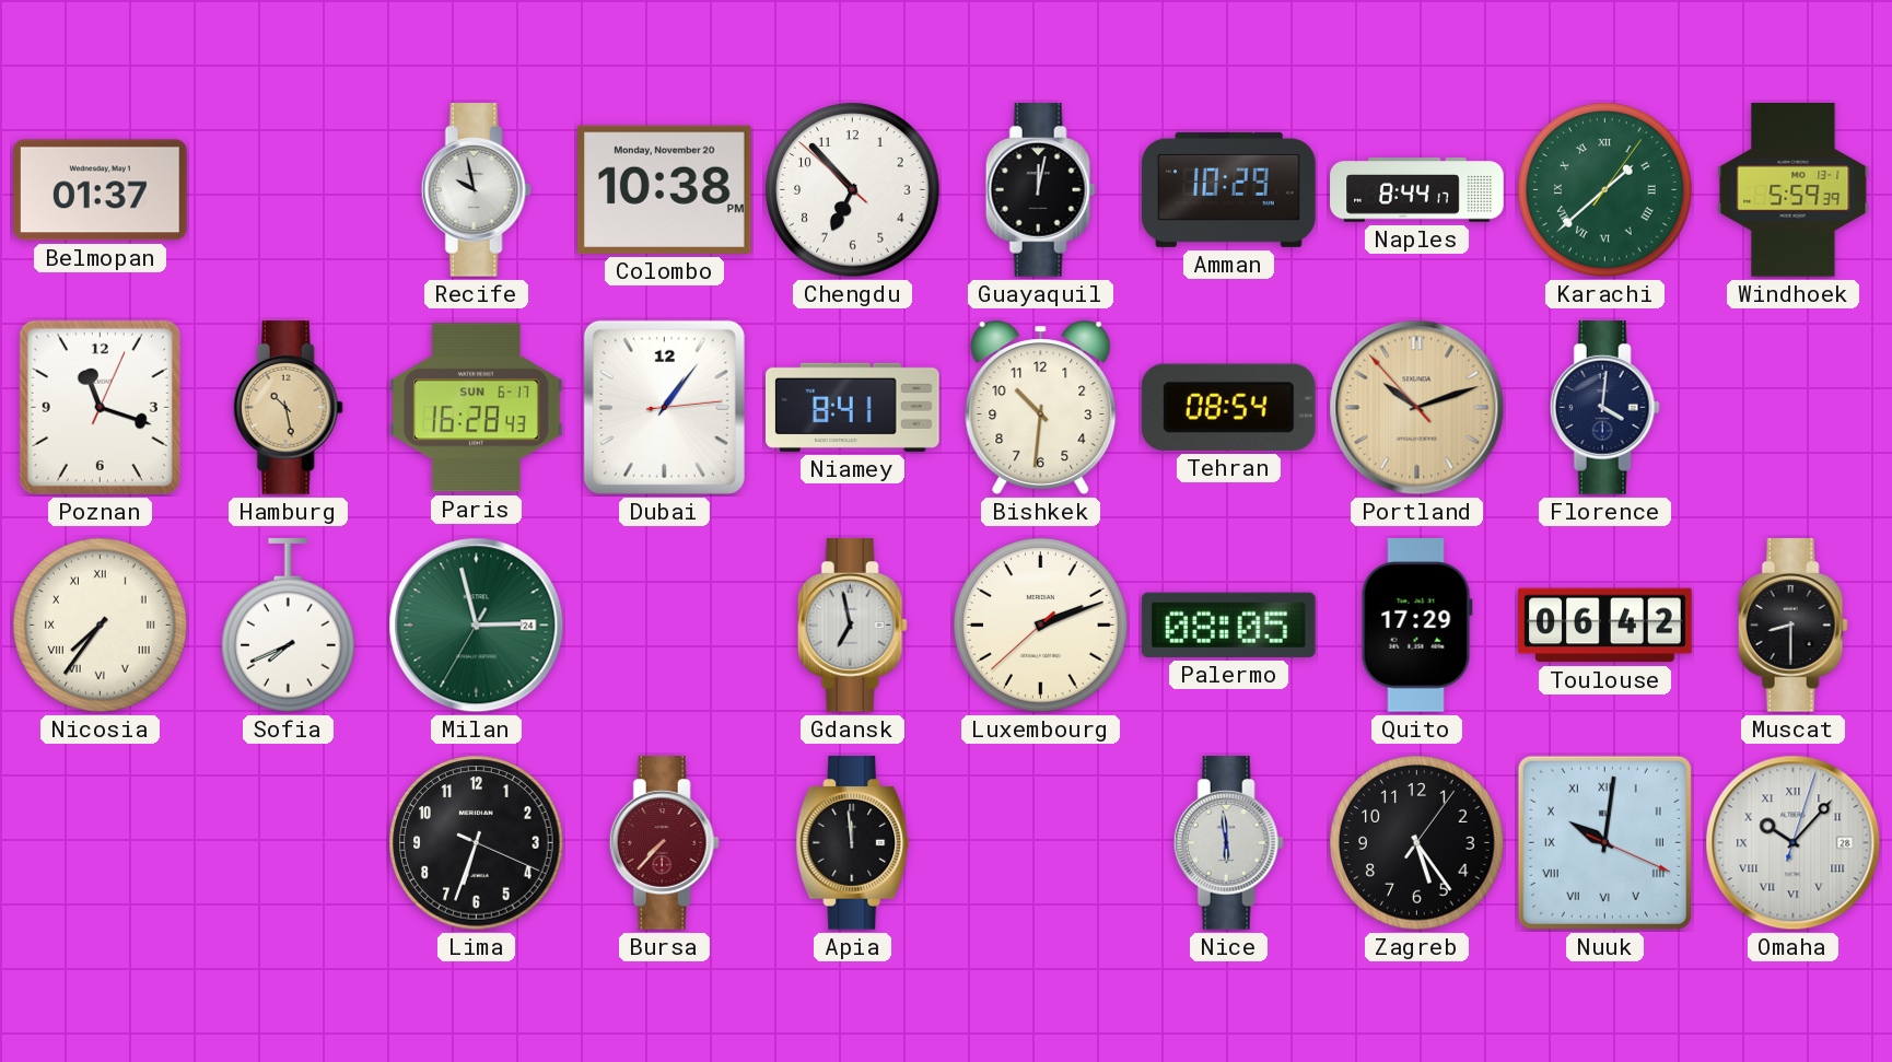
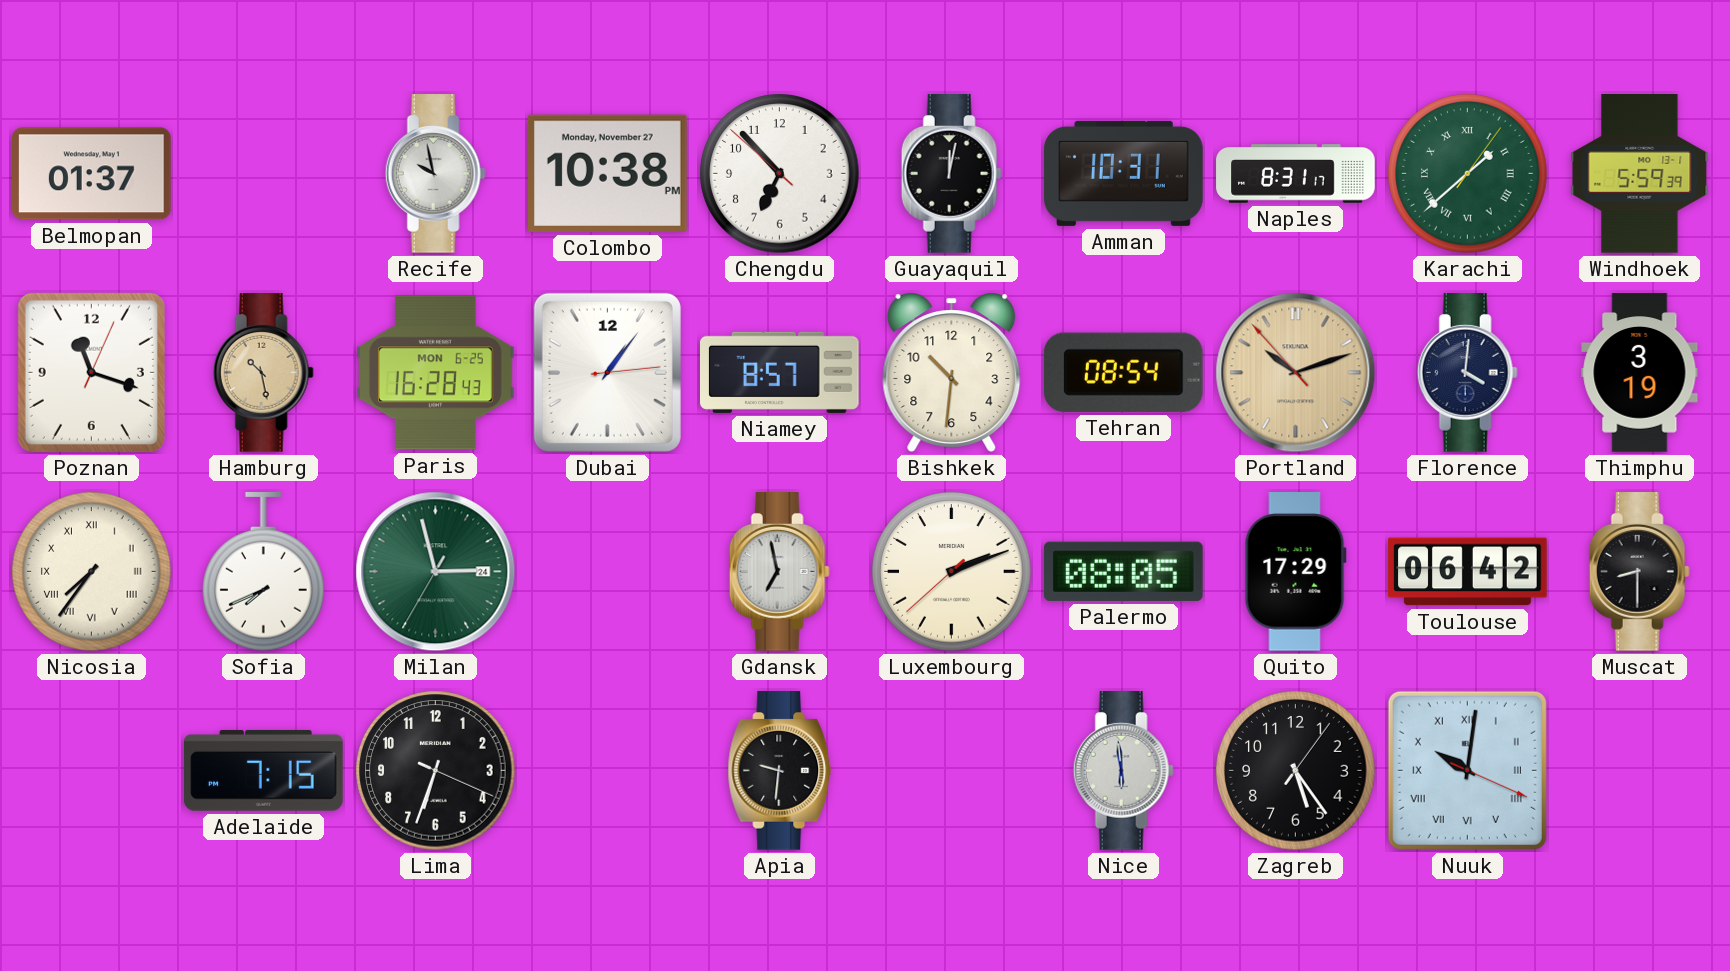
Colombo date: Monday, November 20 -> Monday, November 27
Amman: 10:29 -> 10:31
Naples: 8:44 -> 8:31
Paris date: SUN 6-17 -> MON 6-25
Niamey: 8:41 -> 8:57
Thimphu: none -> 3:19
Adelaide: none -> 7:15
Bursa: 7:37 -> none
Apia: 11:59 -> 9:31
Omaha: 10:07 -> none
